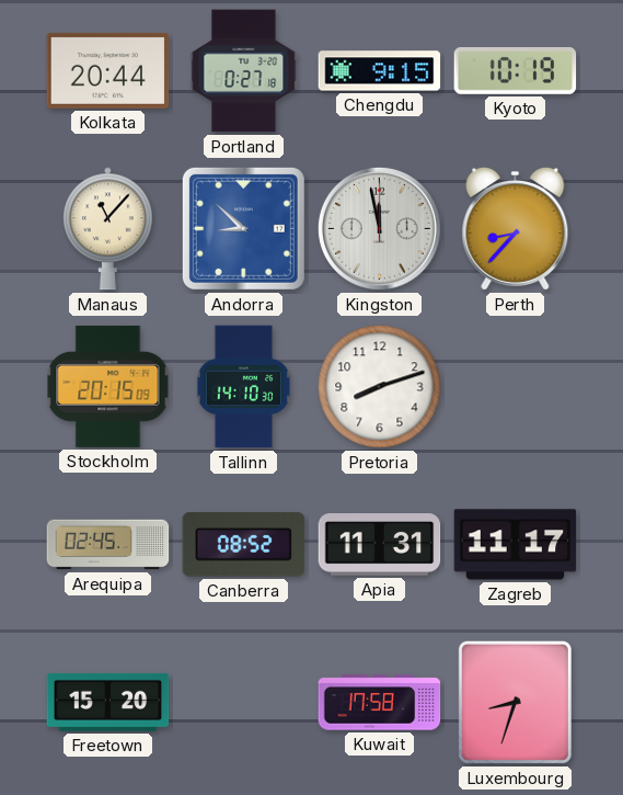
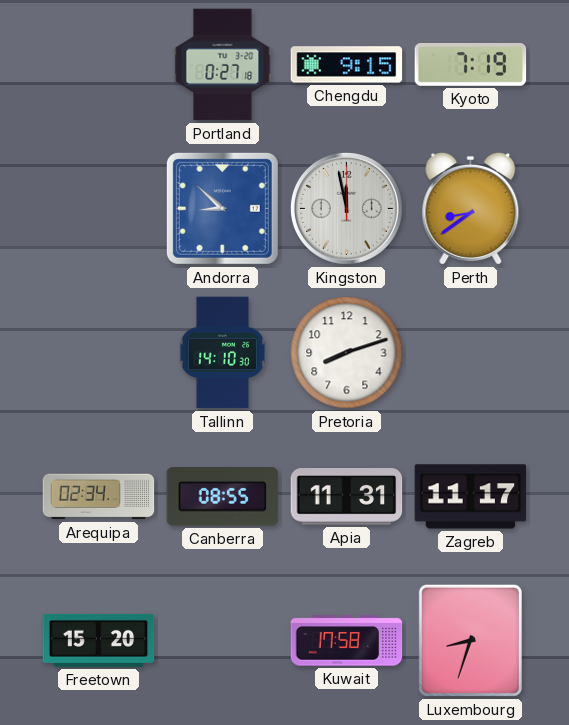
Kolkata: 20:44 -> none
Kyoto: 10:19 -> 7:19
Manaus: 11:07 -> none
Perth: 8:37 -> 8:39
Stockholm: 20:15 -> none
Arequipa: 02:45 -> 02:34
Canberra: 08:52 -> 08:55
